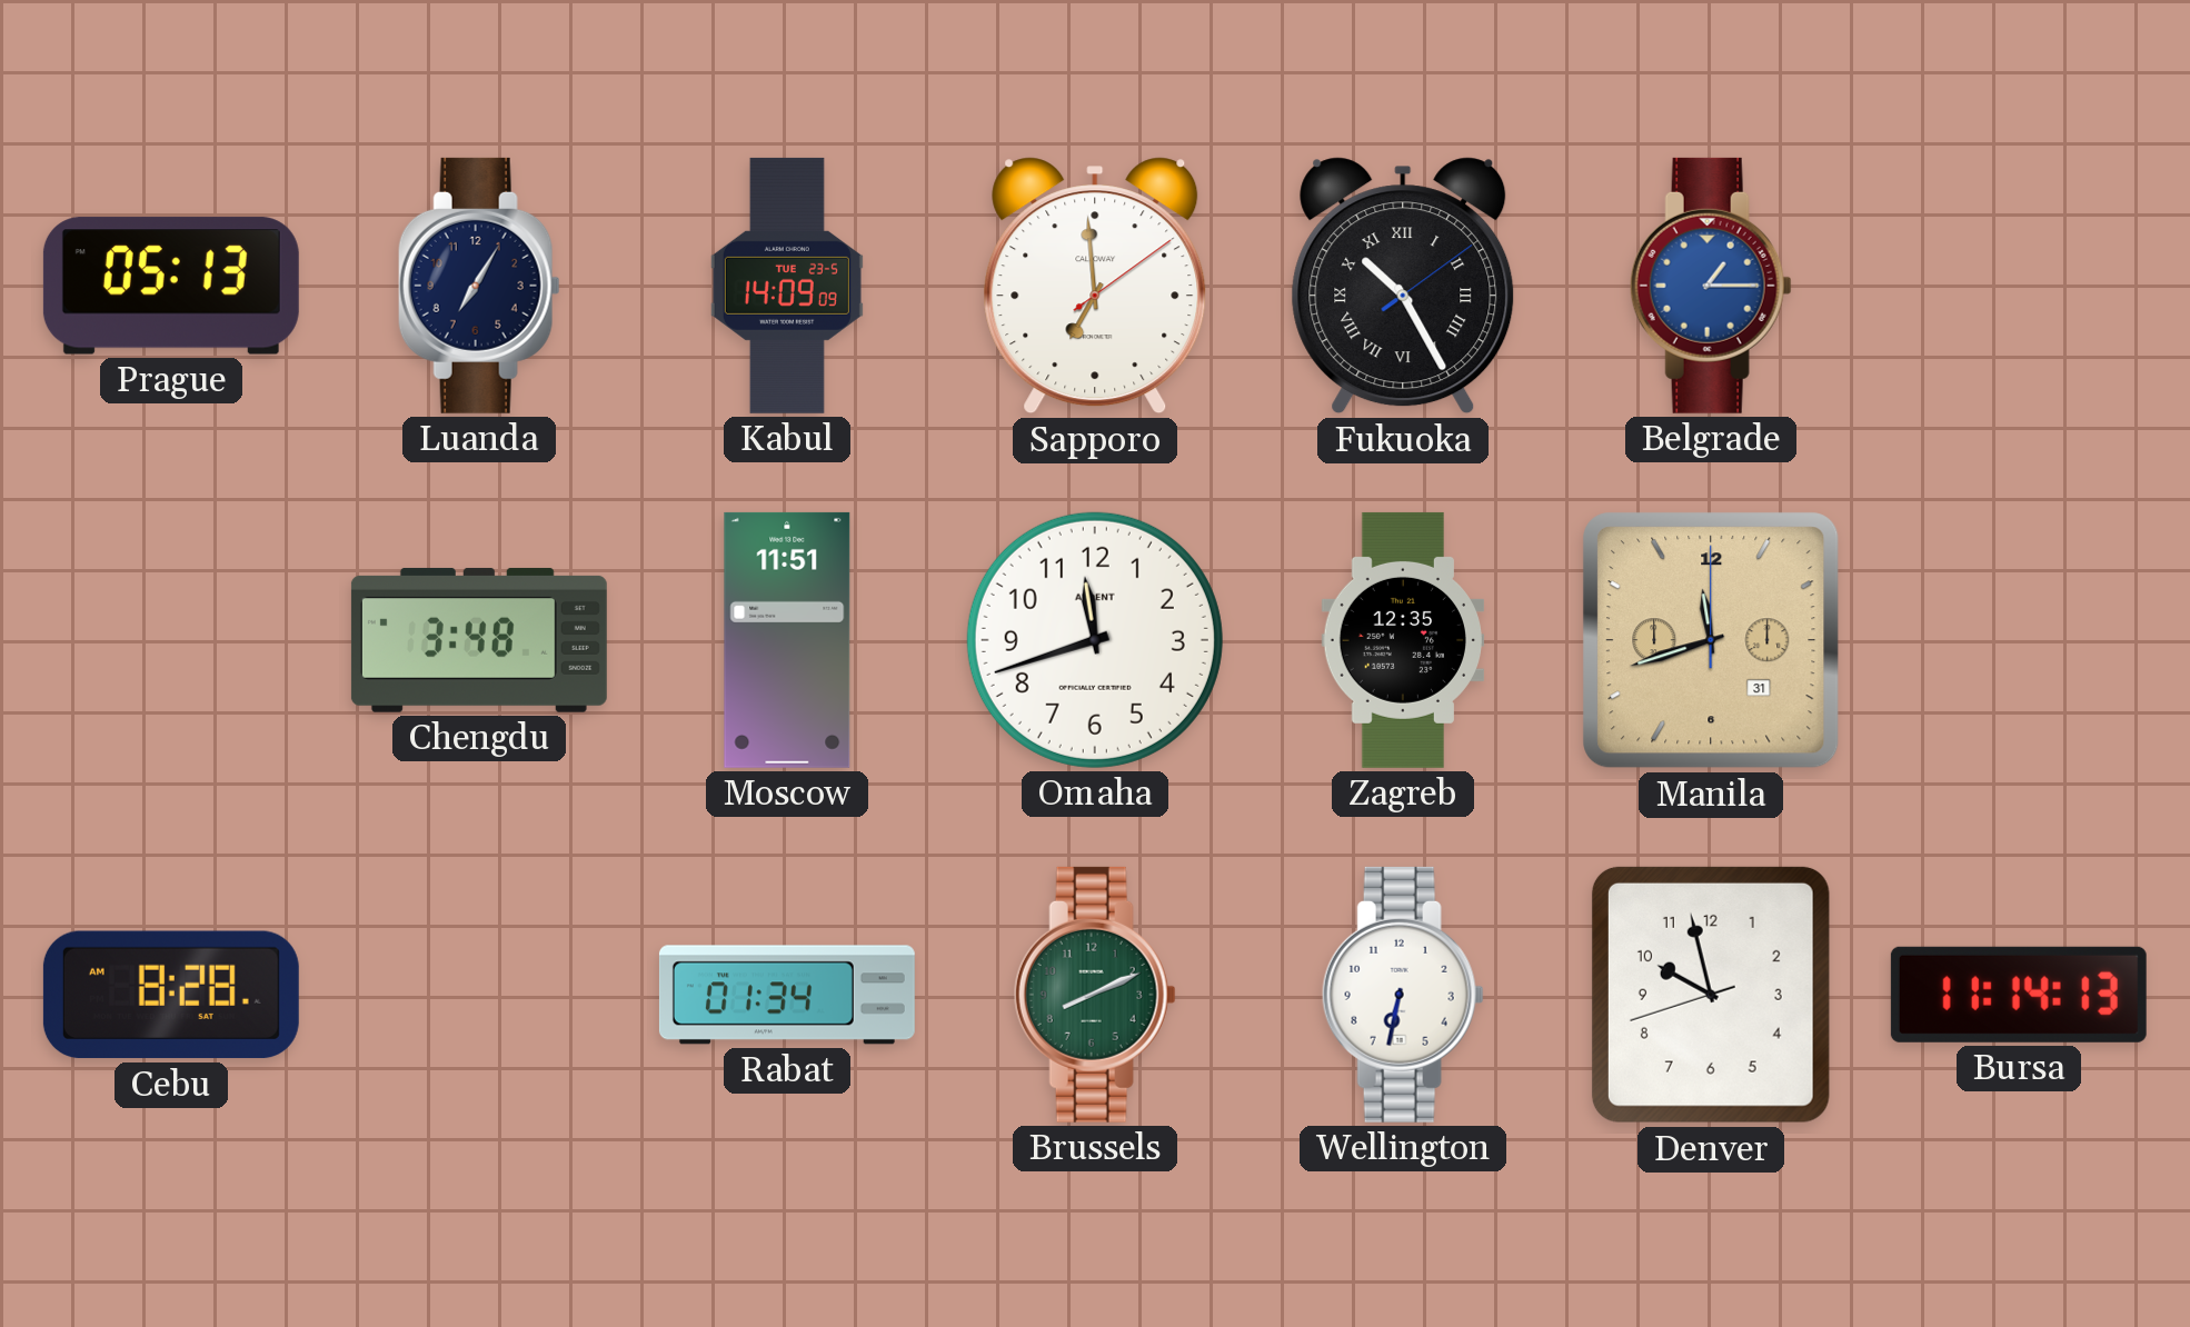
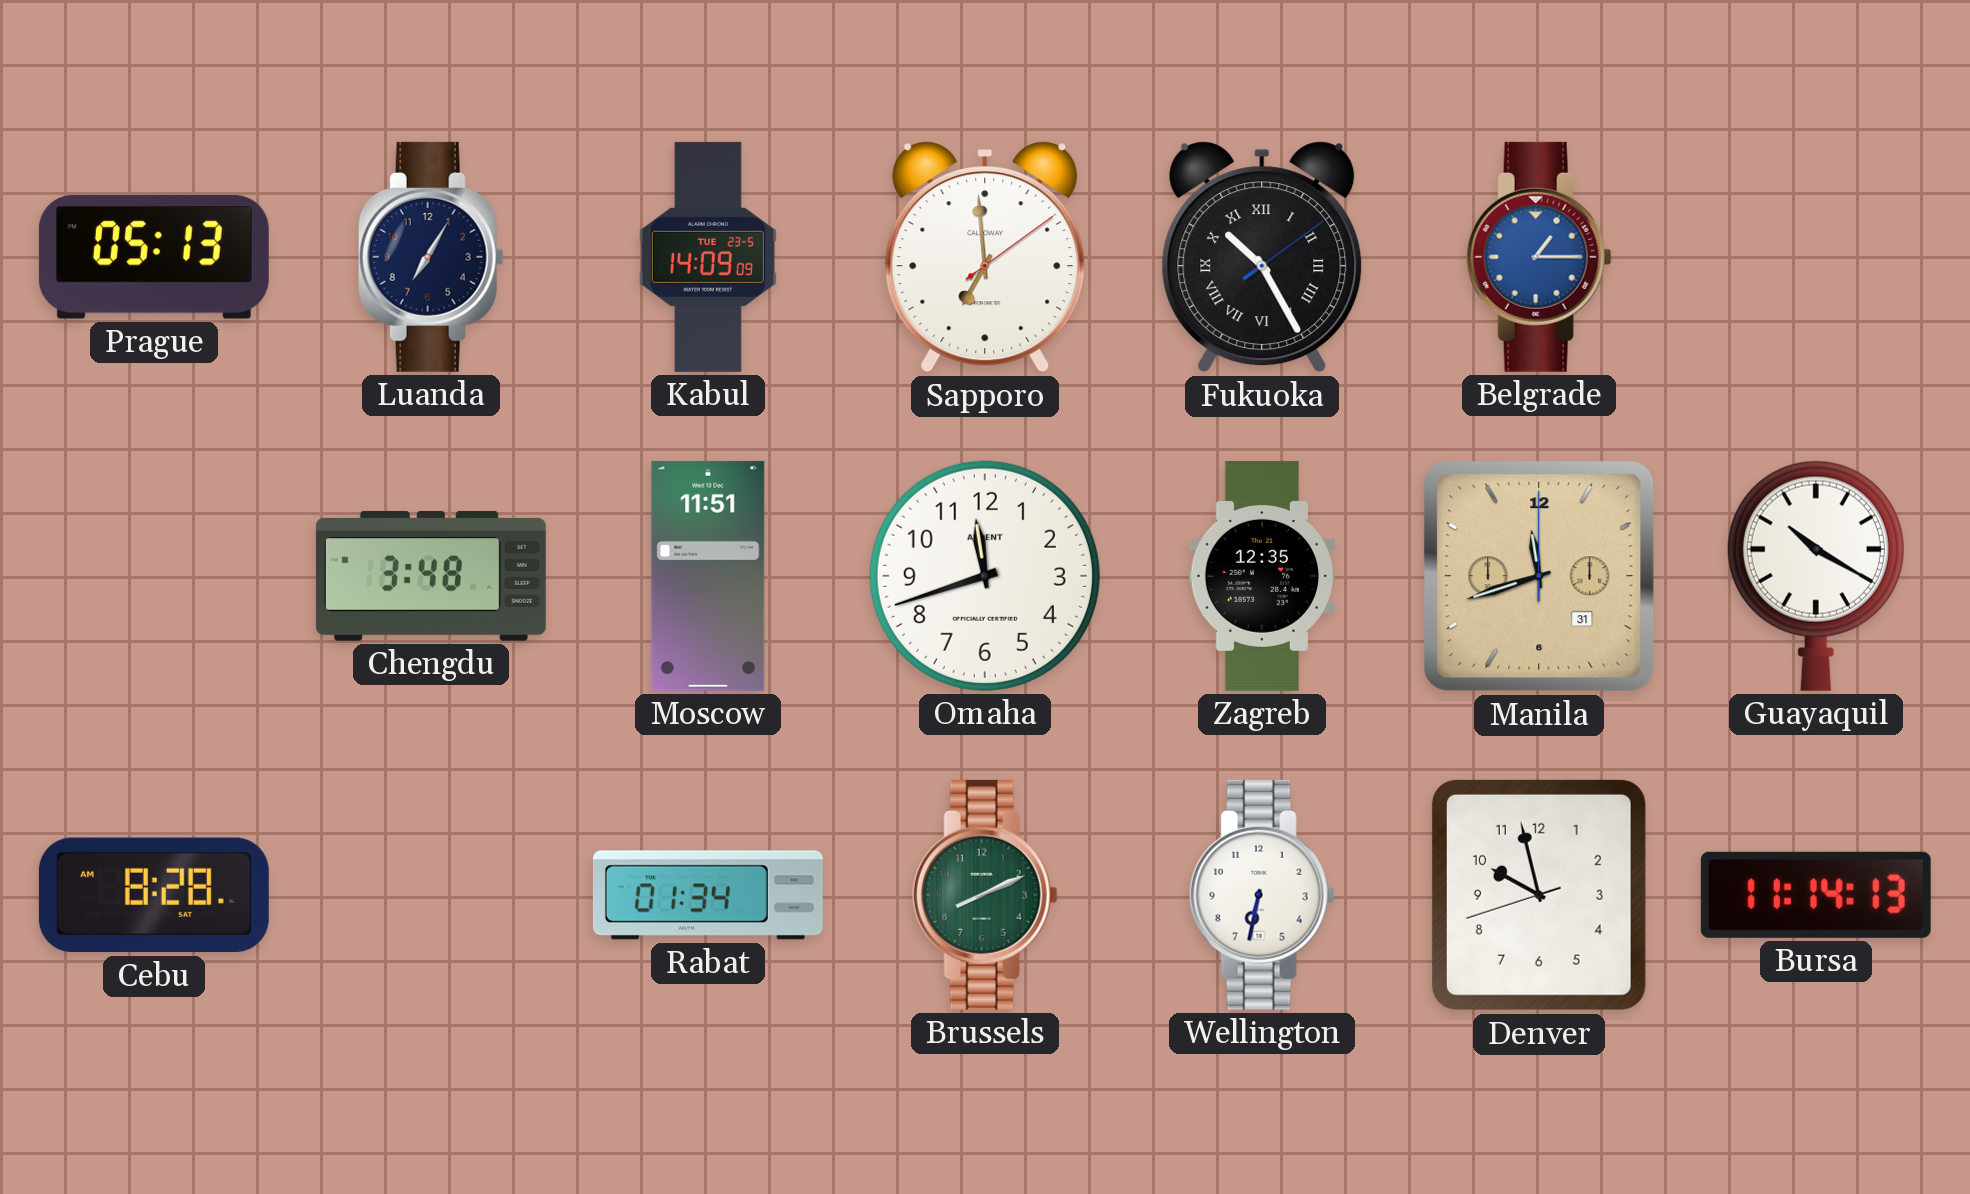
Guayaquil: none -> 10:20
